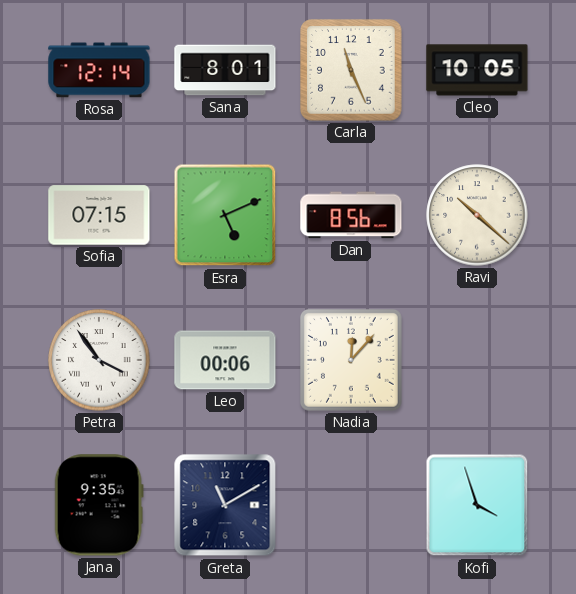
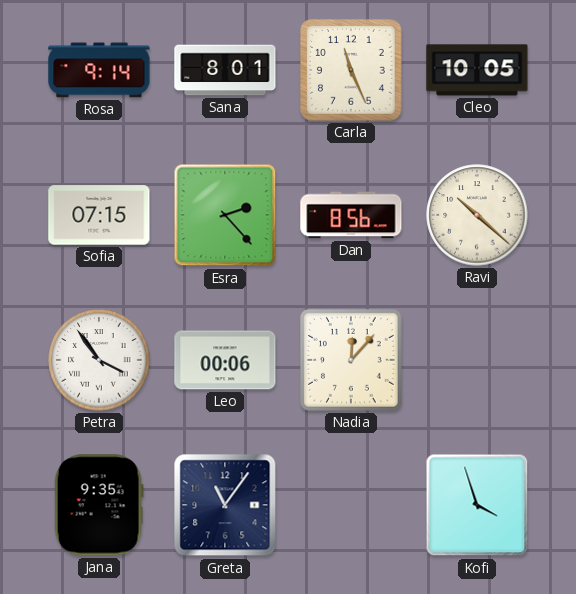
Rosa: 12:14 -> 9:14
Esra: 5:11 -> 2:23
Greta: 11:10 -> 11:06
